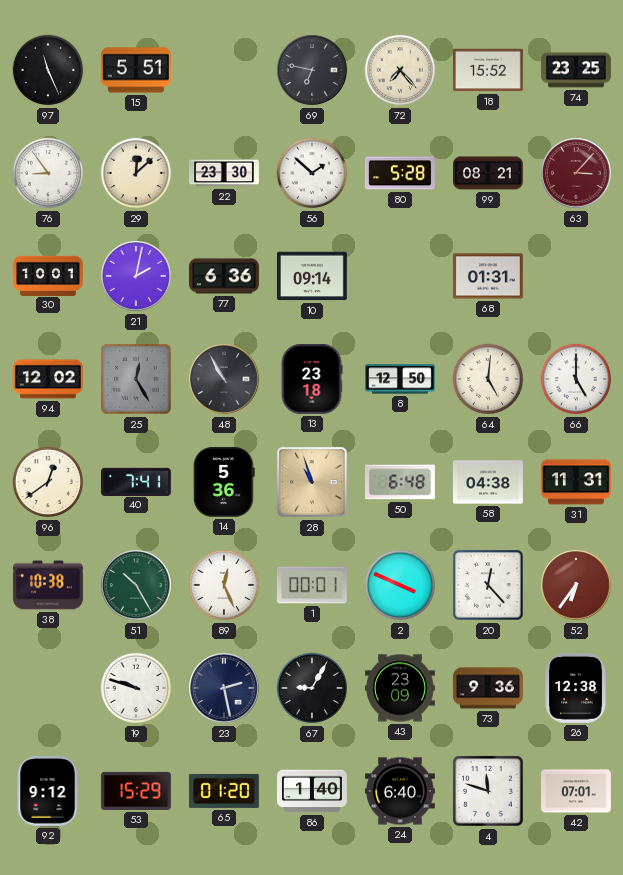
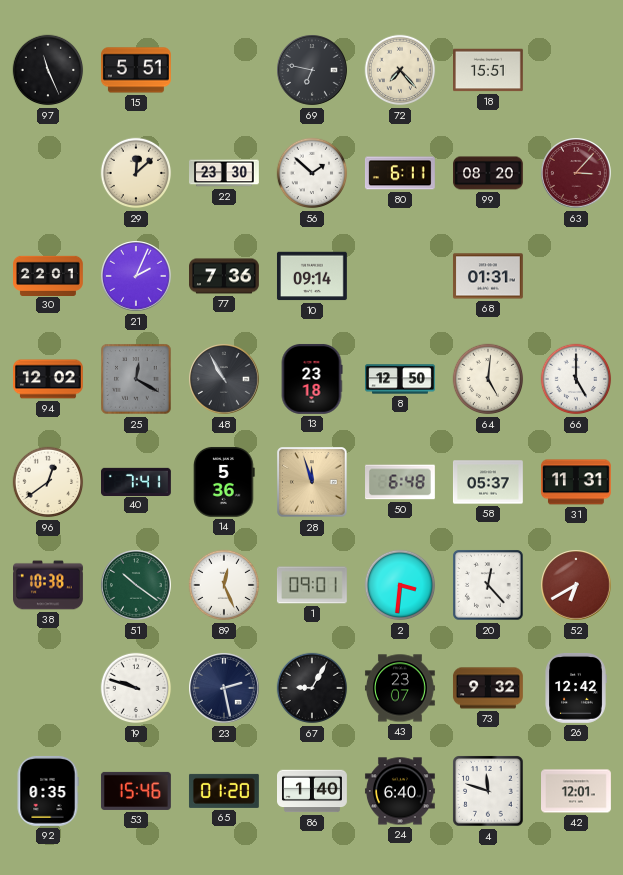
18: 15:52 -> 15:51
74: 23:25 -> none
76: 8:54 -> none
80: 5:28 -> 6:11
99: 08:21 -> 08:20
30: 10:01 -> 22:01
21: 2:02 -> 2:04
77: 6:36 -> 7:36
25: 12:25 -> 12:20
28: 10:57 -> 11:57
58: 04:38 -> 05:37
51: 10:25 -> 10:21
1: 00:01 -> 09:01
2: 3:49 -> 3:31
52: 6:36 -> 6:40
43: 23:09 -> 23:07
73: 9:36 -> 9:32
26: 12:38 -> 12:42
92: 9:12 -> 0:35
53: 15:29 -> 15:46
42: 07:01 -> 12:01
